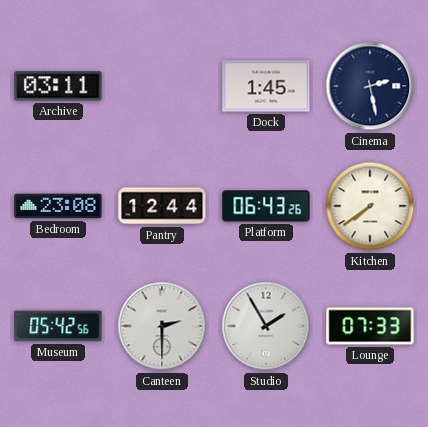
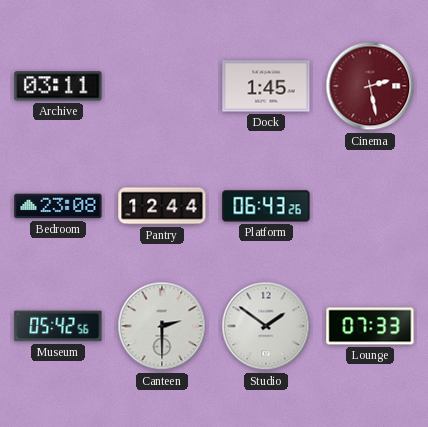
Cinema dial: navy -> burgundy
Kitchen: 7:39 -> none
Studio: 1:55 -> 1:51
